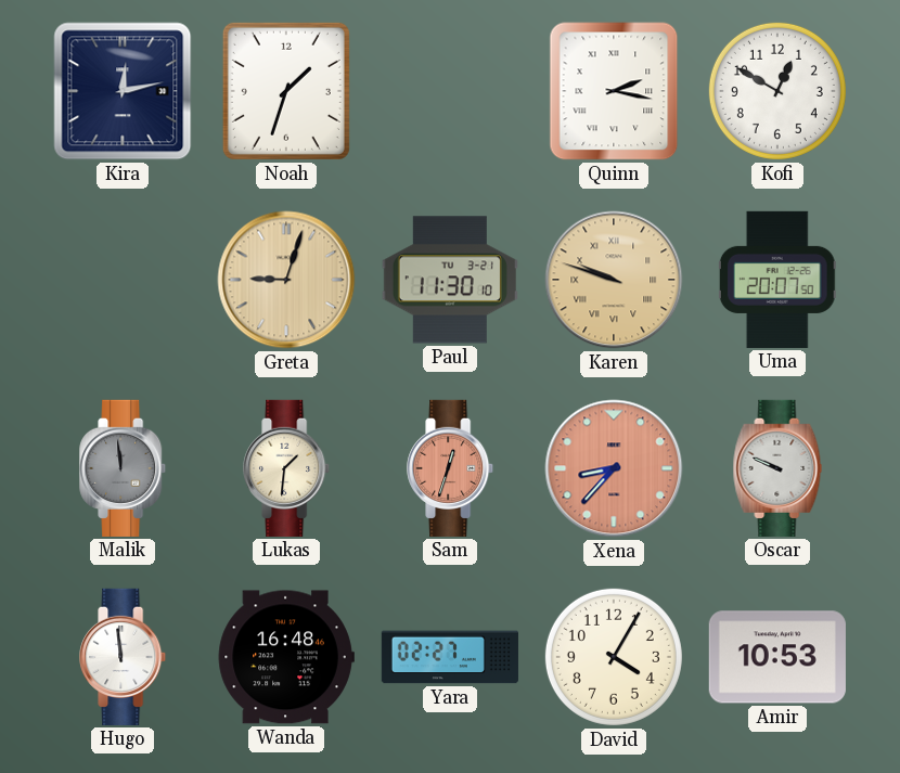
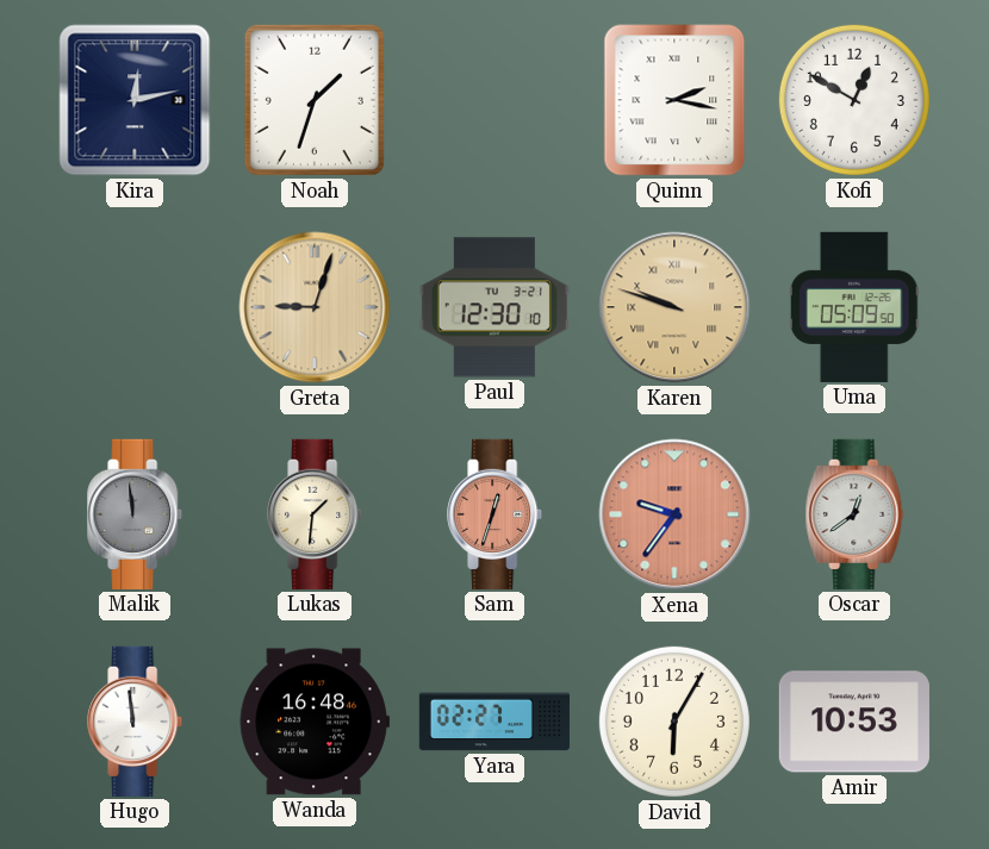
Paul: 11:30 -> 12:30
Uma: 20:07 -> 05:09
Xena: 8:37 -> 9:36
Oscar: 9:49 -> 12:39
David: 4:05 -> 6:05
